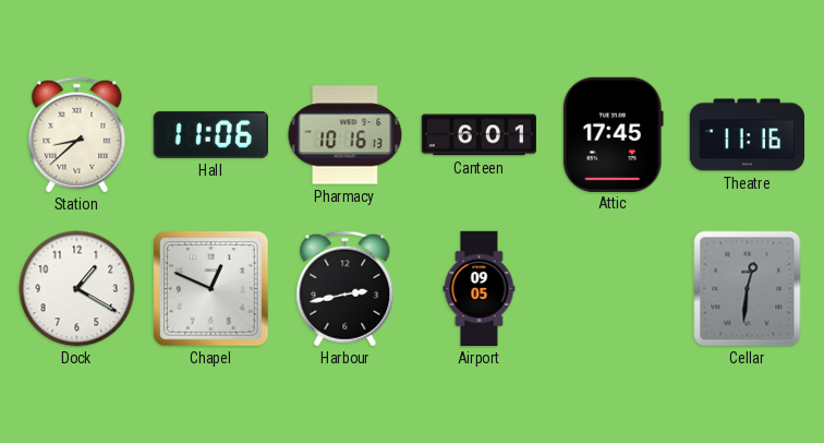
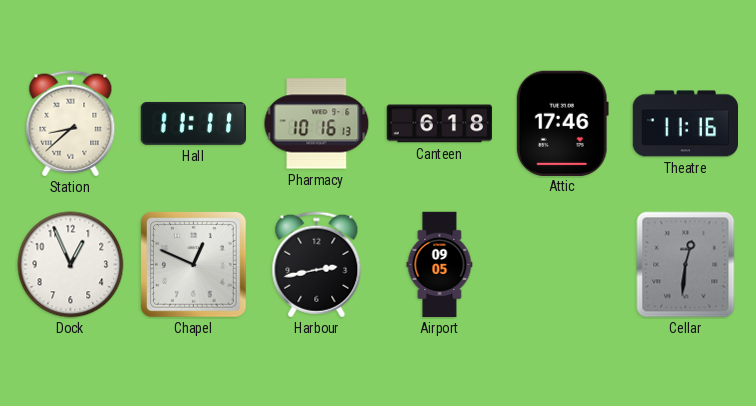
Hall: 11:06 -> 11:11
Canteen: 6:01 -> 6:18
Attic: 17:45 -> 17:46
Dock: 1:20 -> 12:56
